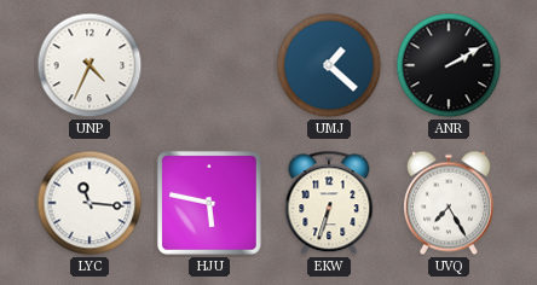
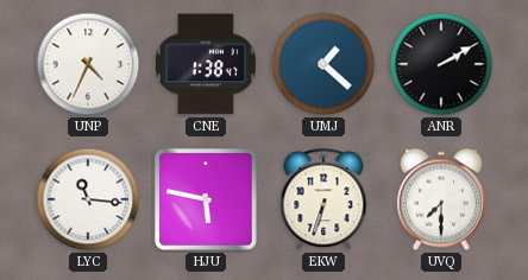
CNE: none -> 1:38
UVQ: 7:25 -> 7:30
